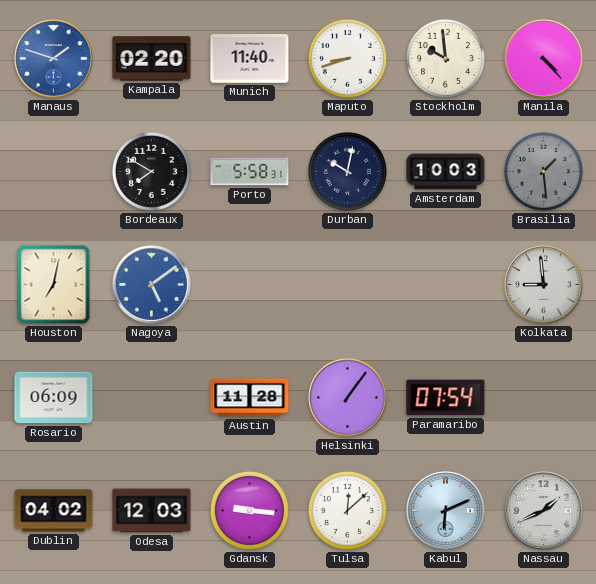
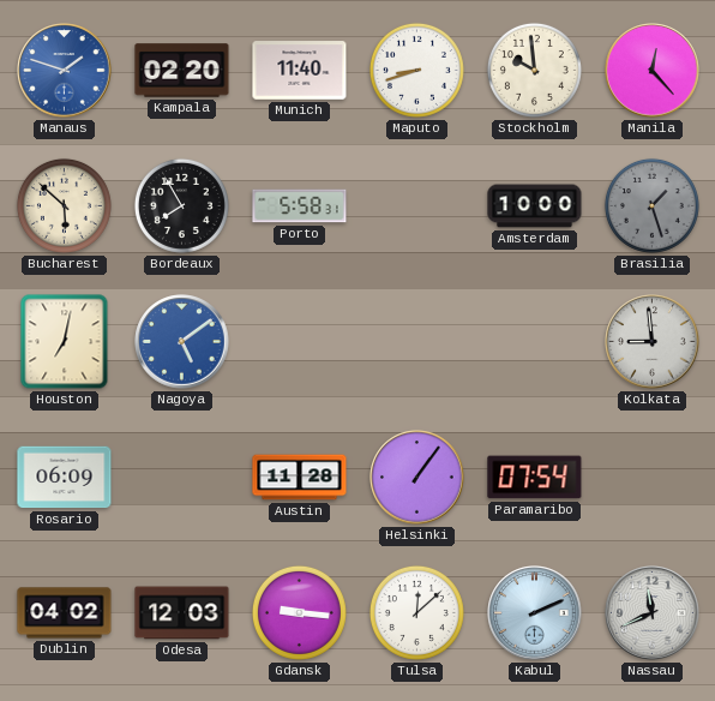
Manila: 4:23 -> 12:23
Bucharest: none -> 5:52
Bordeaux: 7:50 -> 7:55
Durban: 10:02 -> none
Amsterdam: 10:03 -> 10:00
Brasilia: 1:29 -> 1:27
Kabul: 6:11 -> 2:11
Nassau: 1:41 -> 11:41
